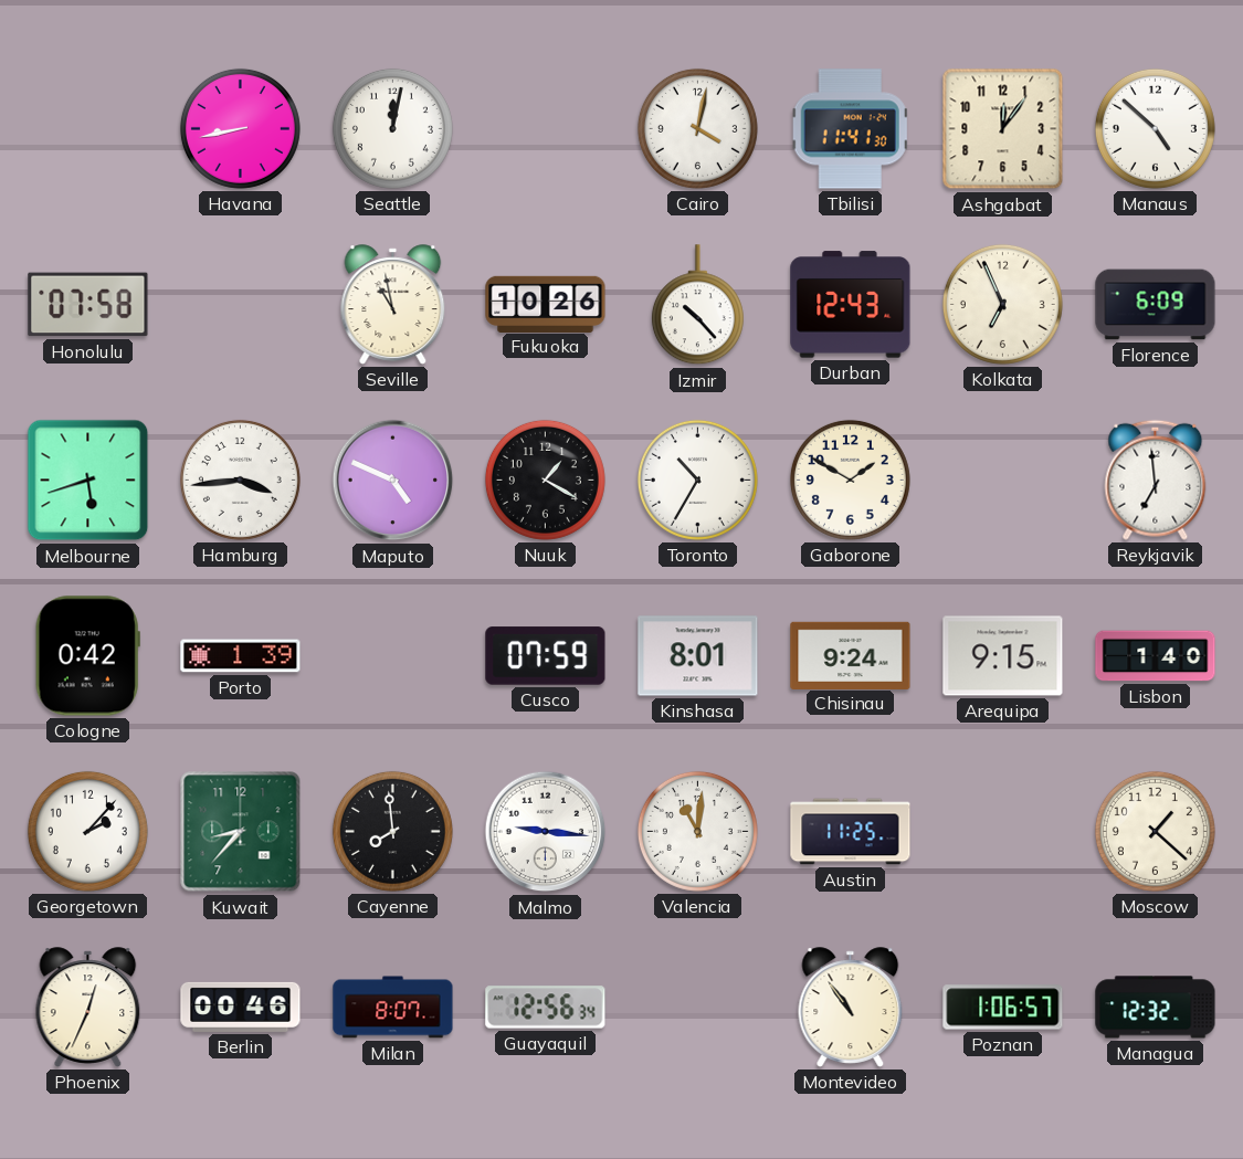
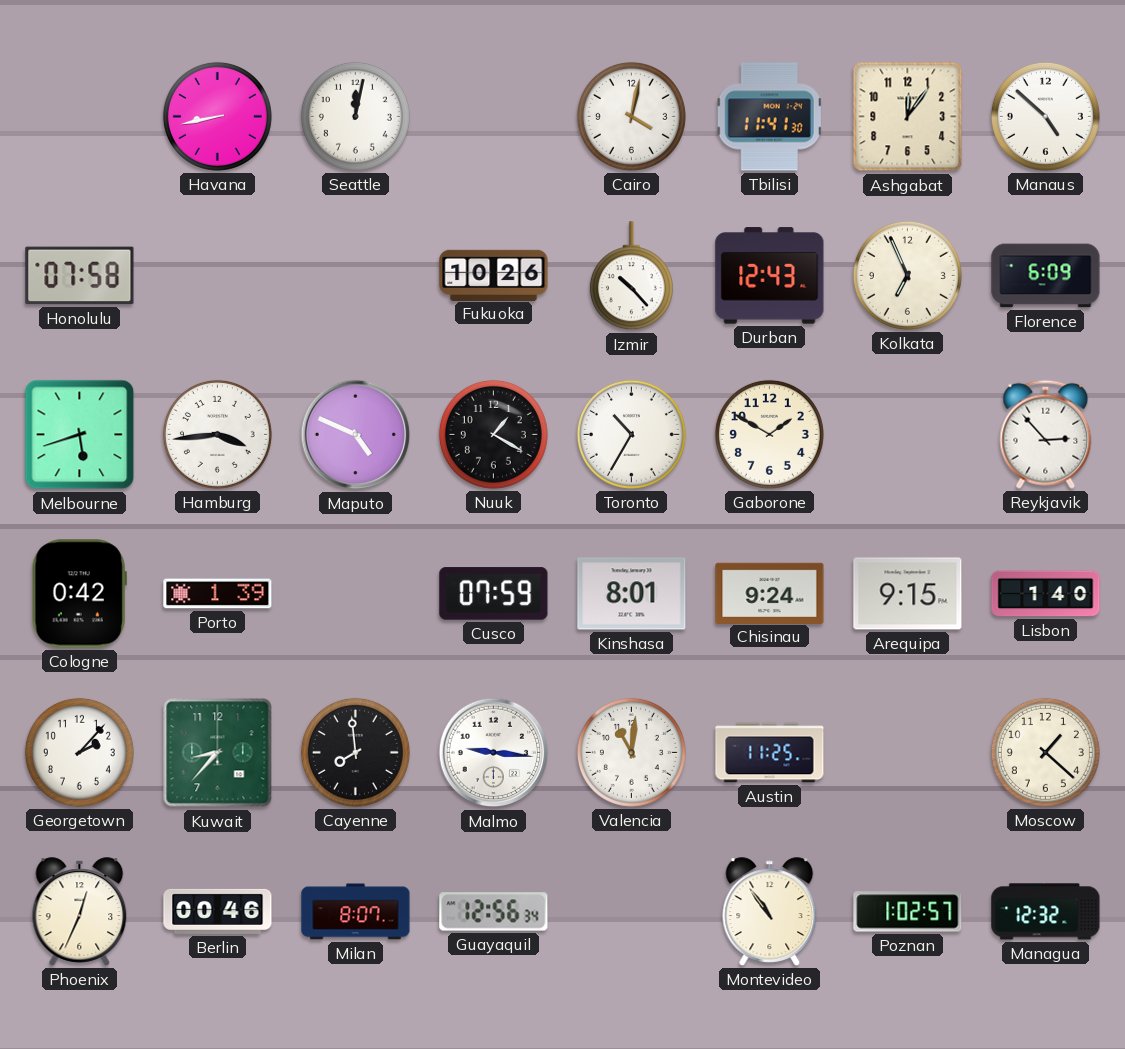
Seville: 10:58 -> none
Reykjavik: 6:59 -> 2:53
Poznan: 1:06 -> 1:02
